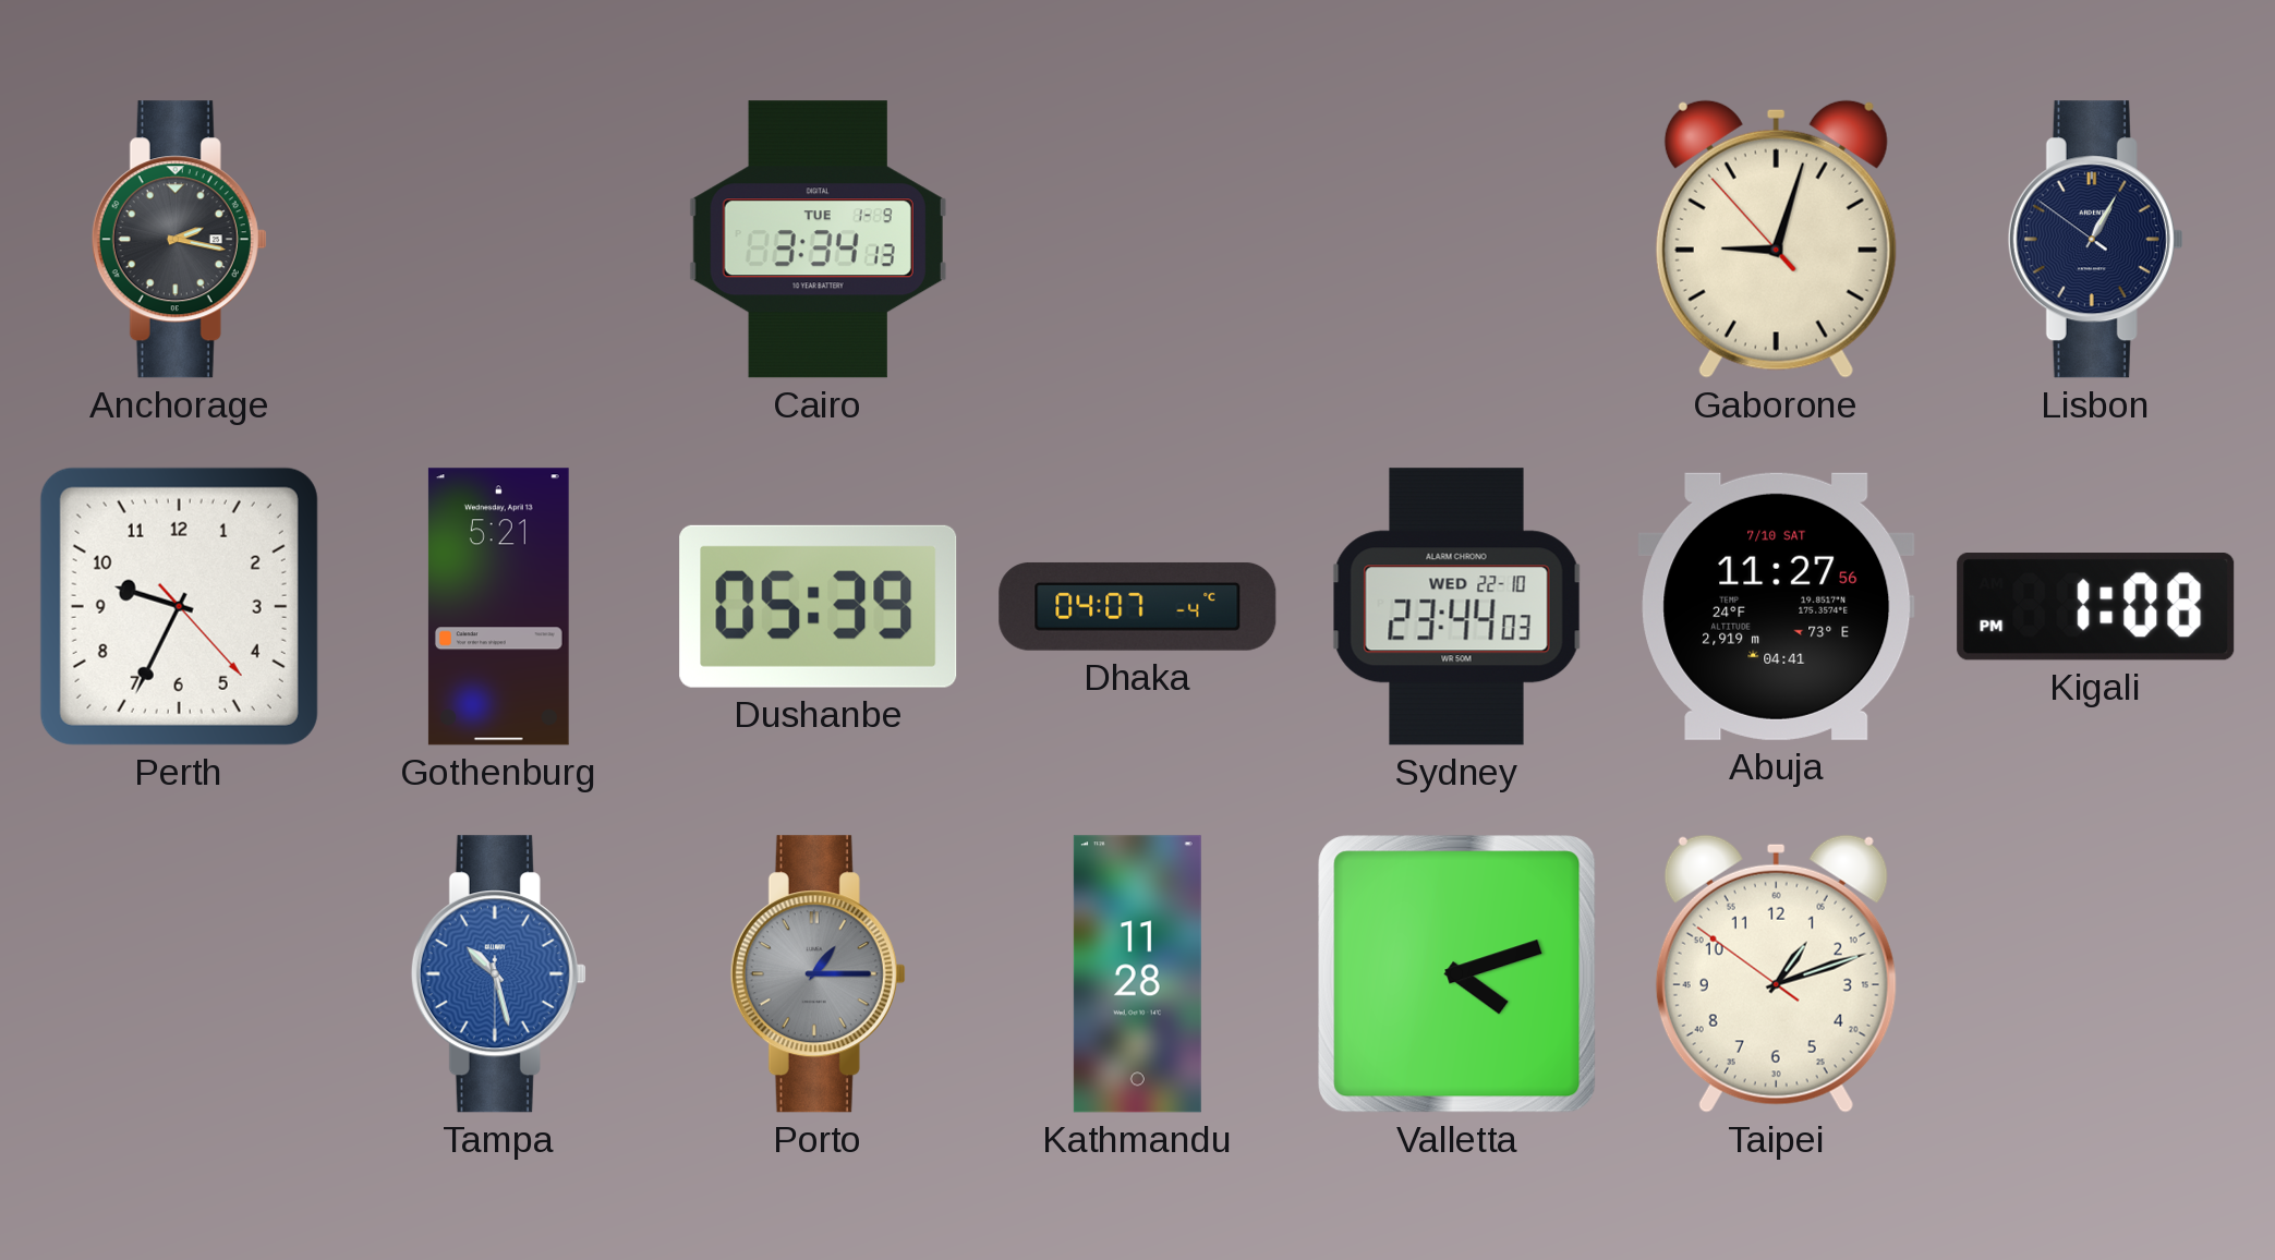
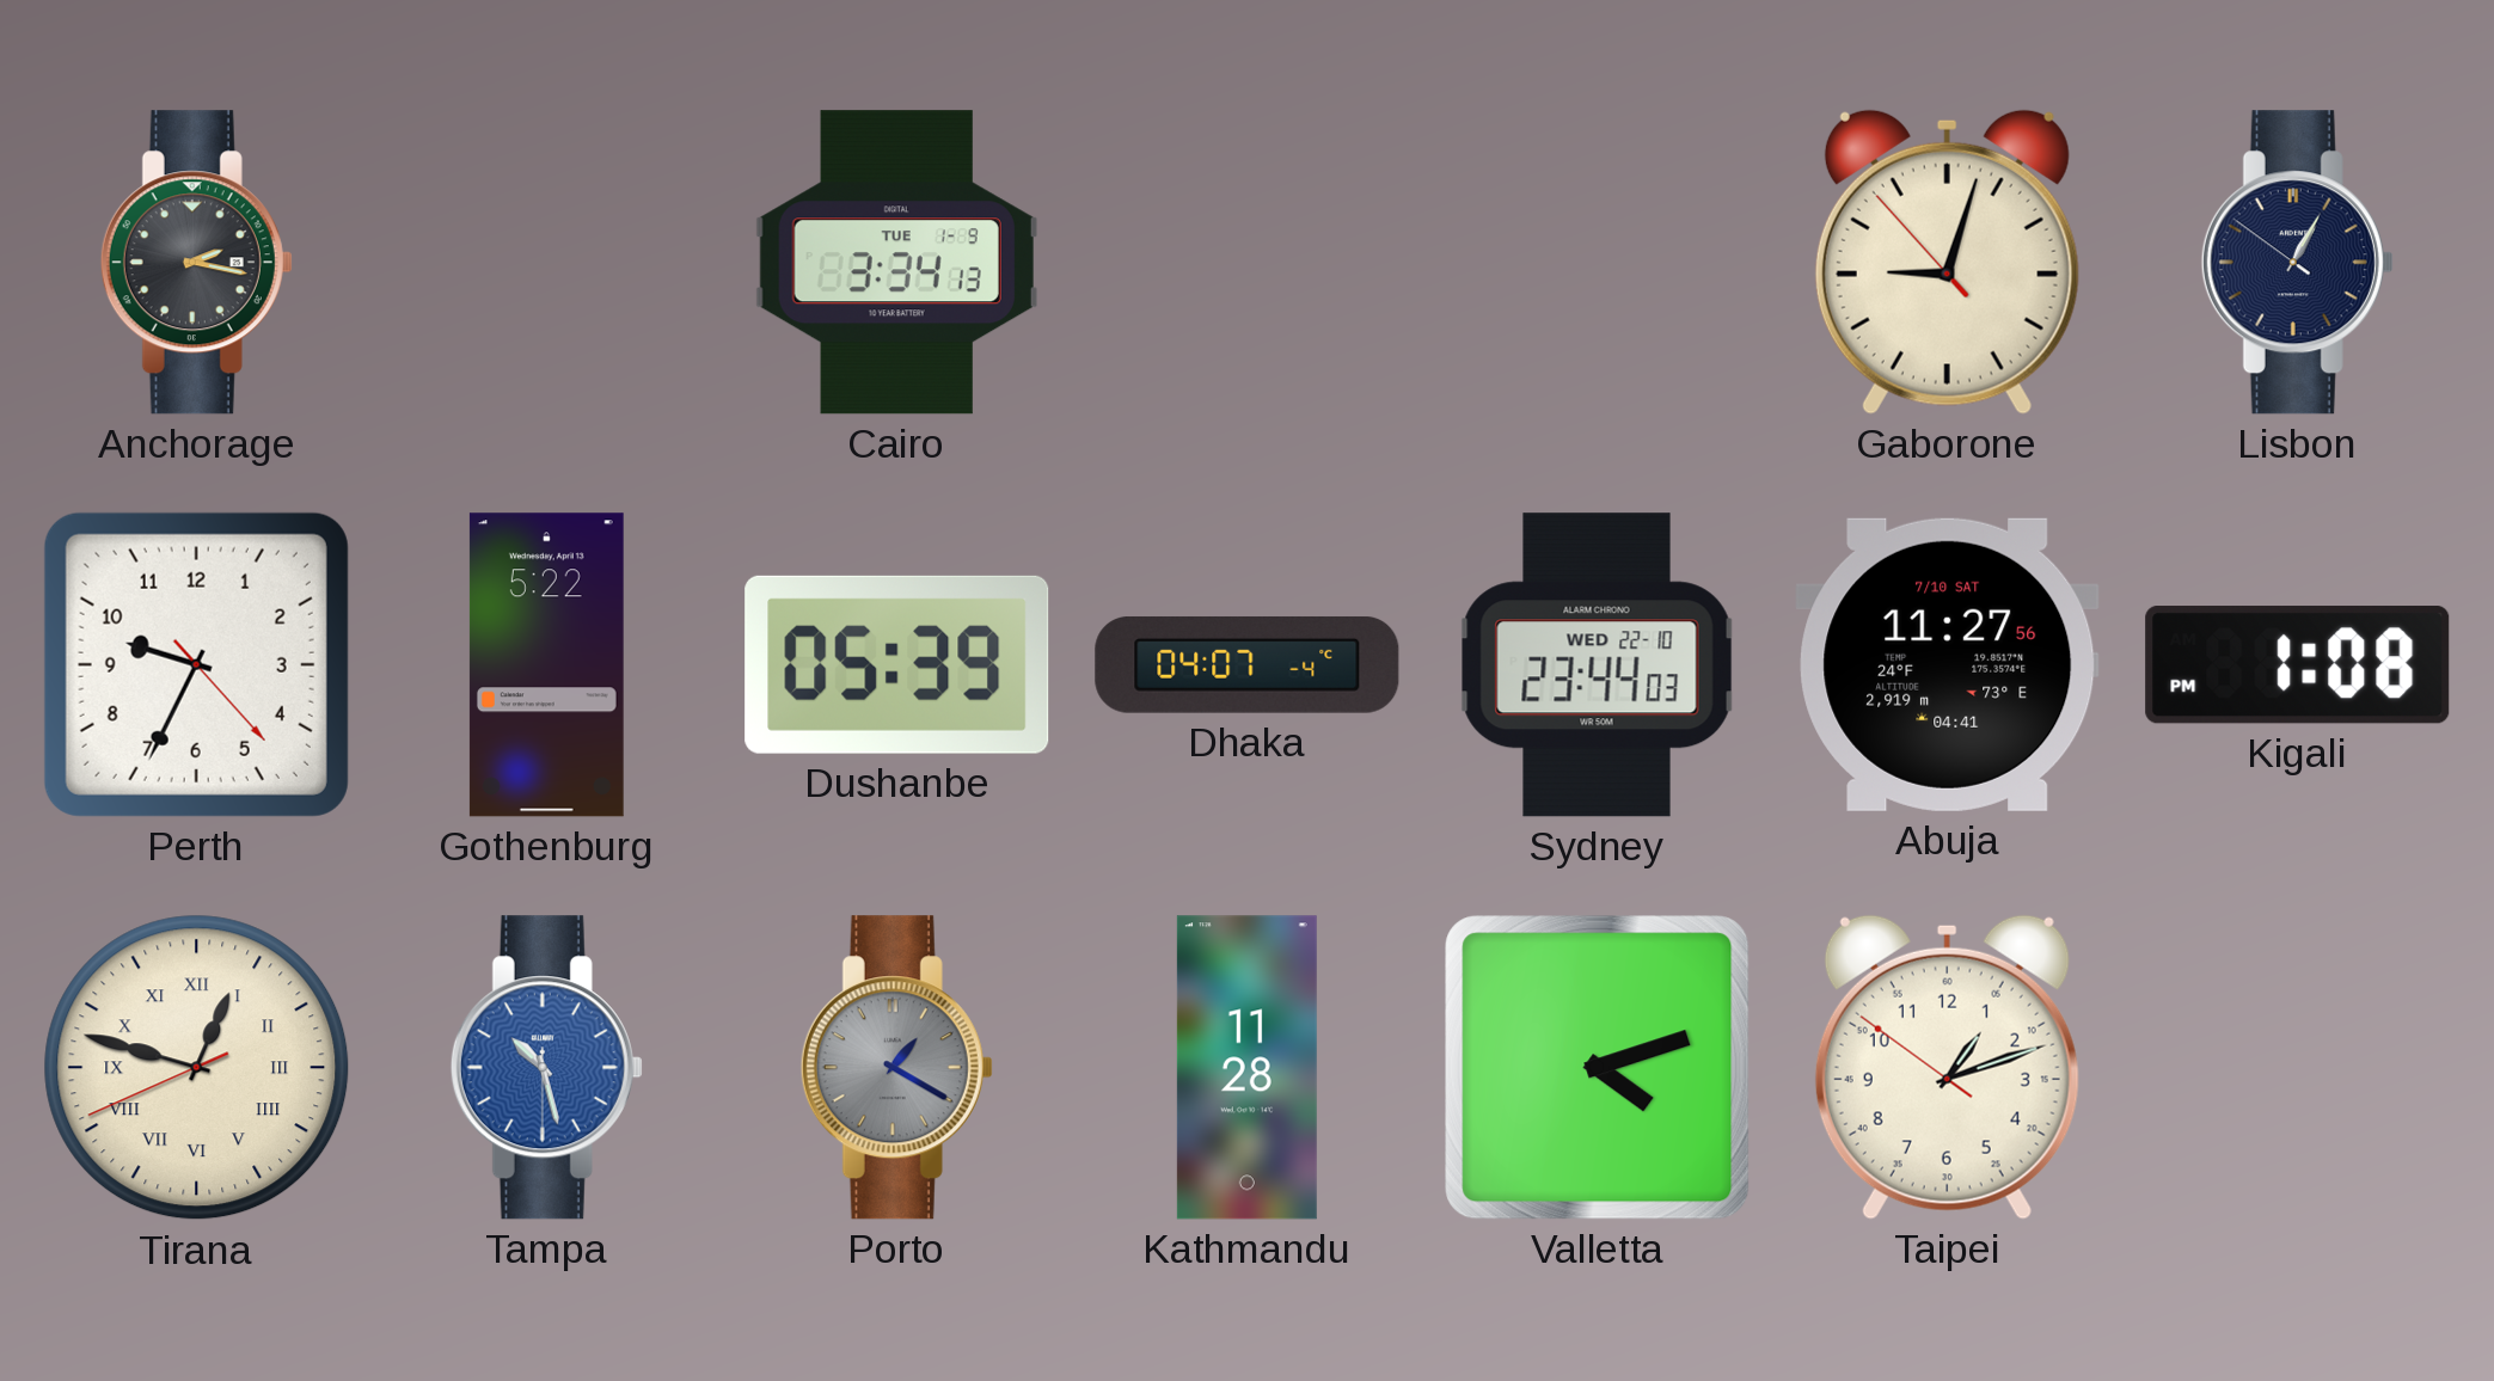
Gothenburg: 5:21 -> 5:22
Tirana: none -> 12:47
Porto: 1:15 -> 1:20
